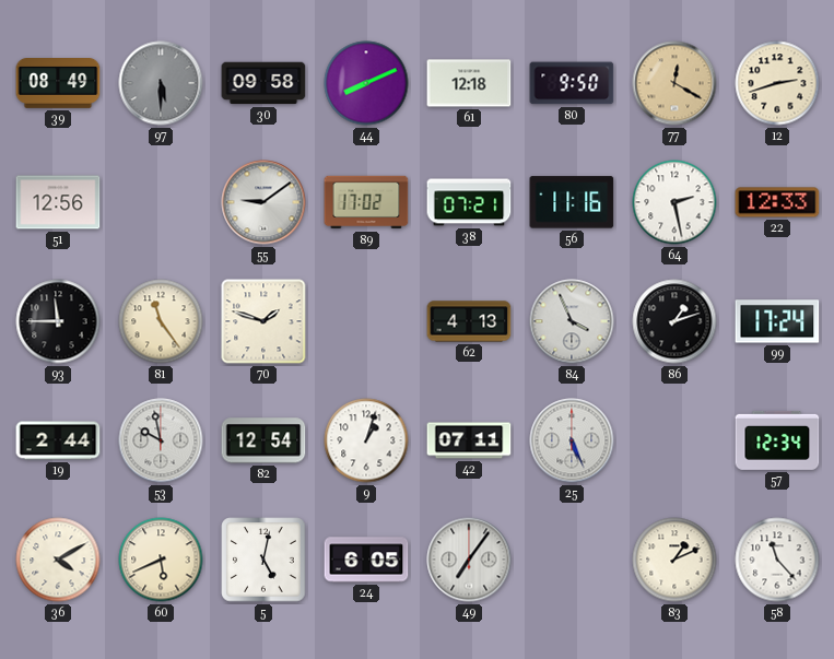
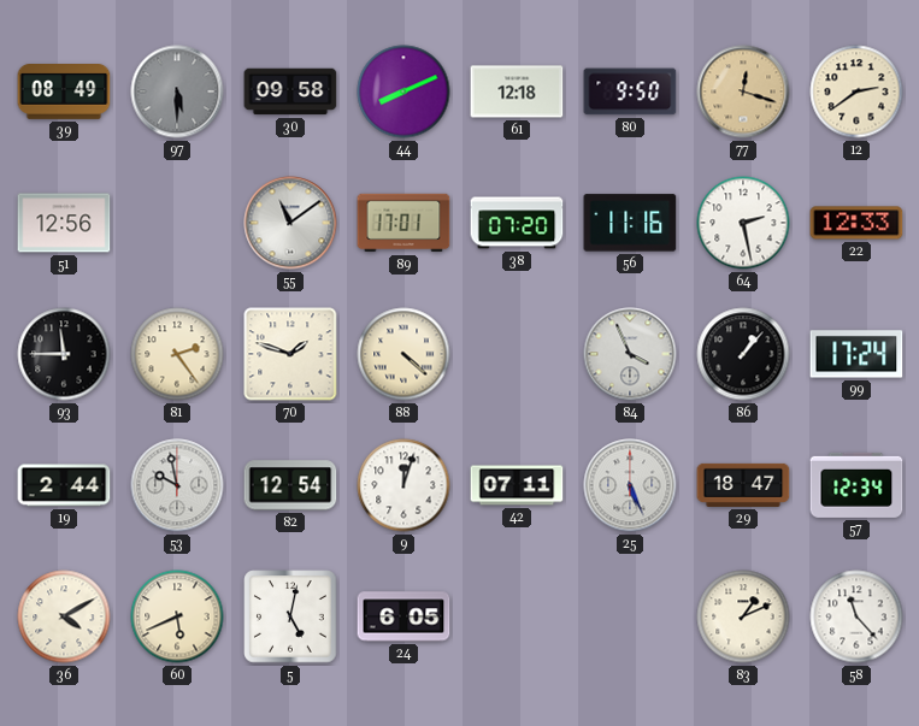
77: 12:20 -> 12:18
12: 2:42 -> 2:39
55: 9:09 -> 11:09
89: 17:02 -> 17:01
38: 07:21 -> 07:20
81: 11:24 -> 2:24
88: none -> 4:22
62: 4:13 -> none
86: 1:12 -> 1:07
9: 1:03 -> 12:03
29: none -> 18:47
49: 7:06 -> none
